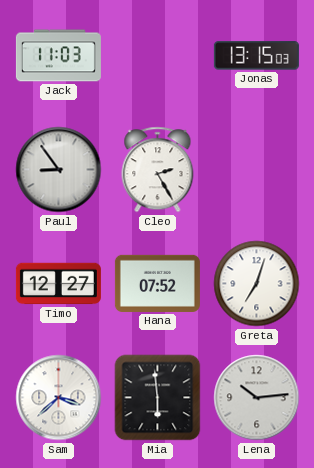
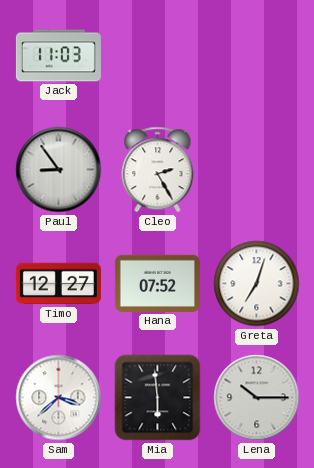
Jonas: 13:15 -> none
Lena: 10:14 -> 10:15
